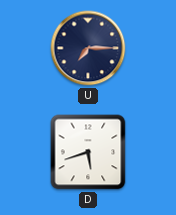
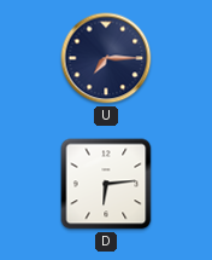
D: 5:42 -> 6:14
